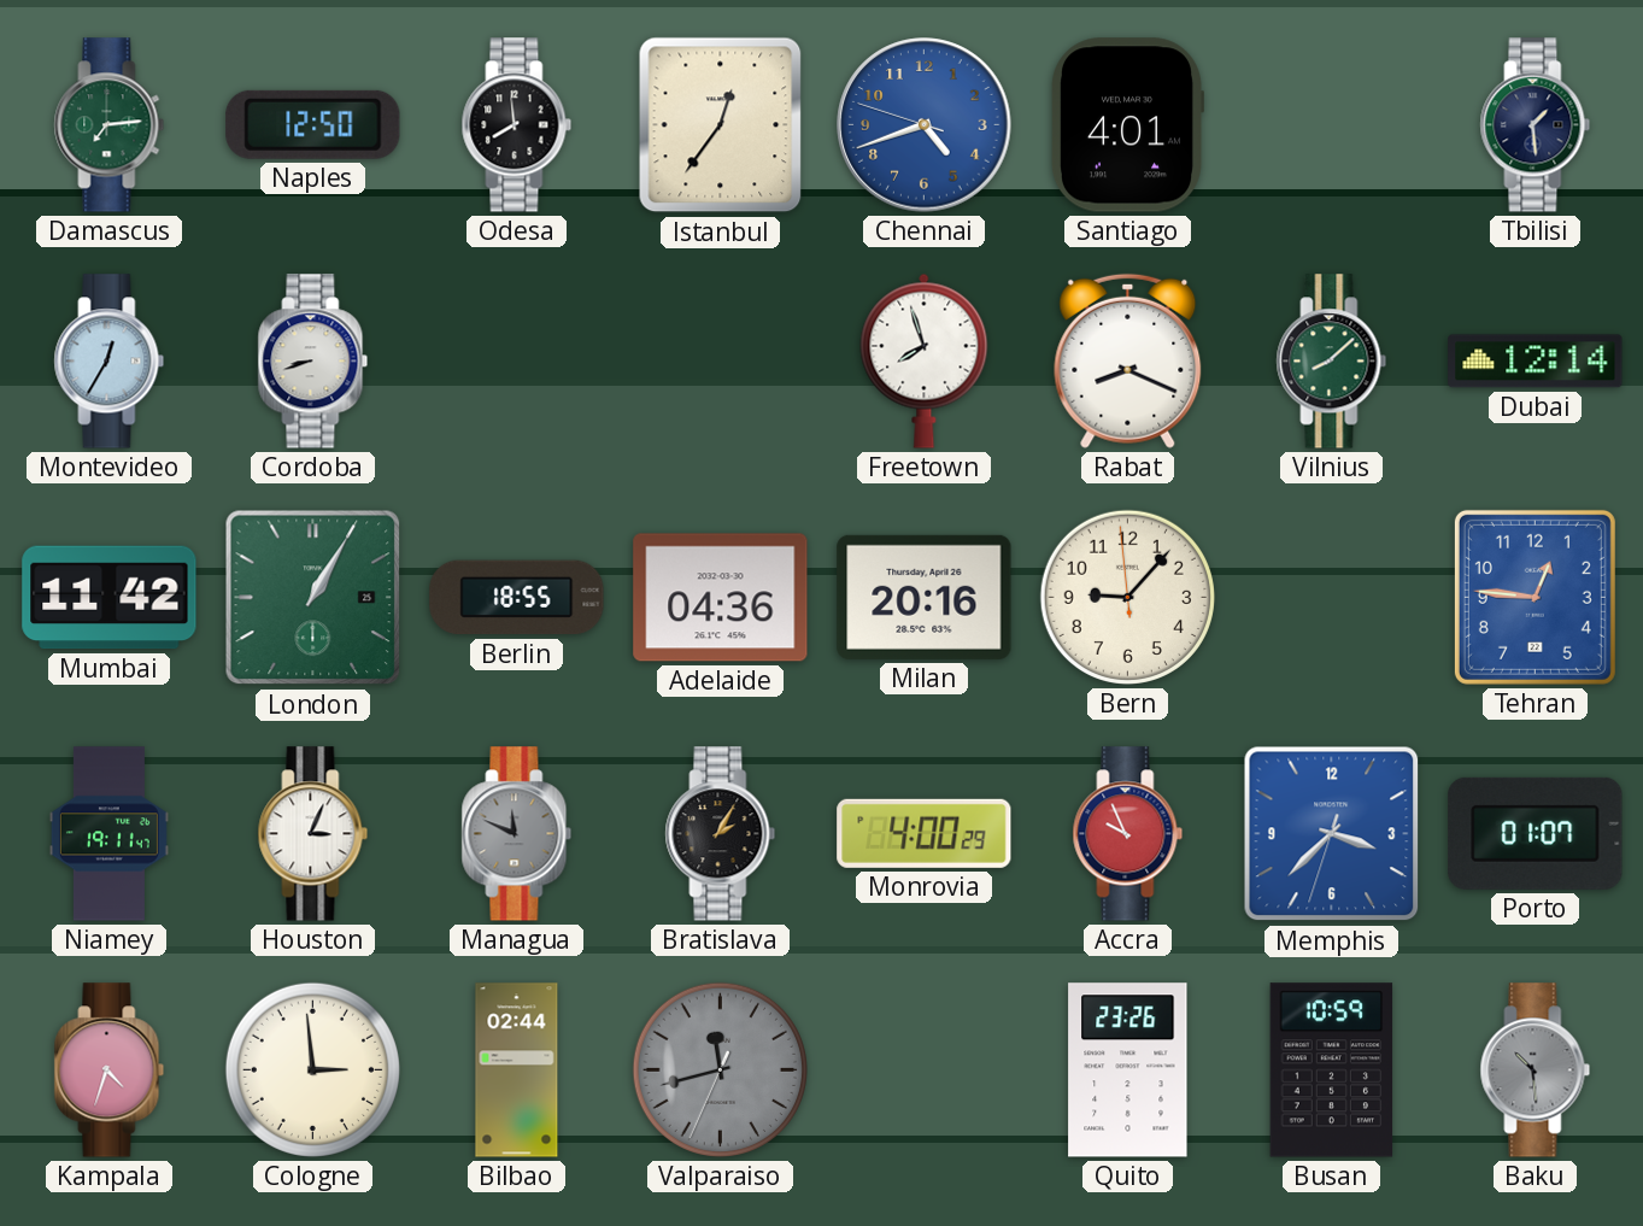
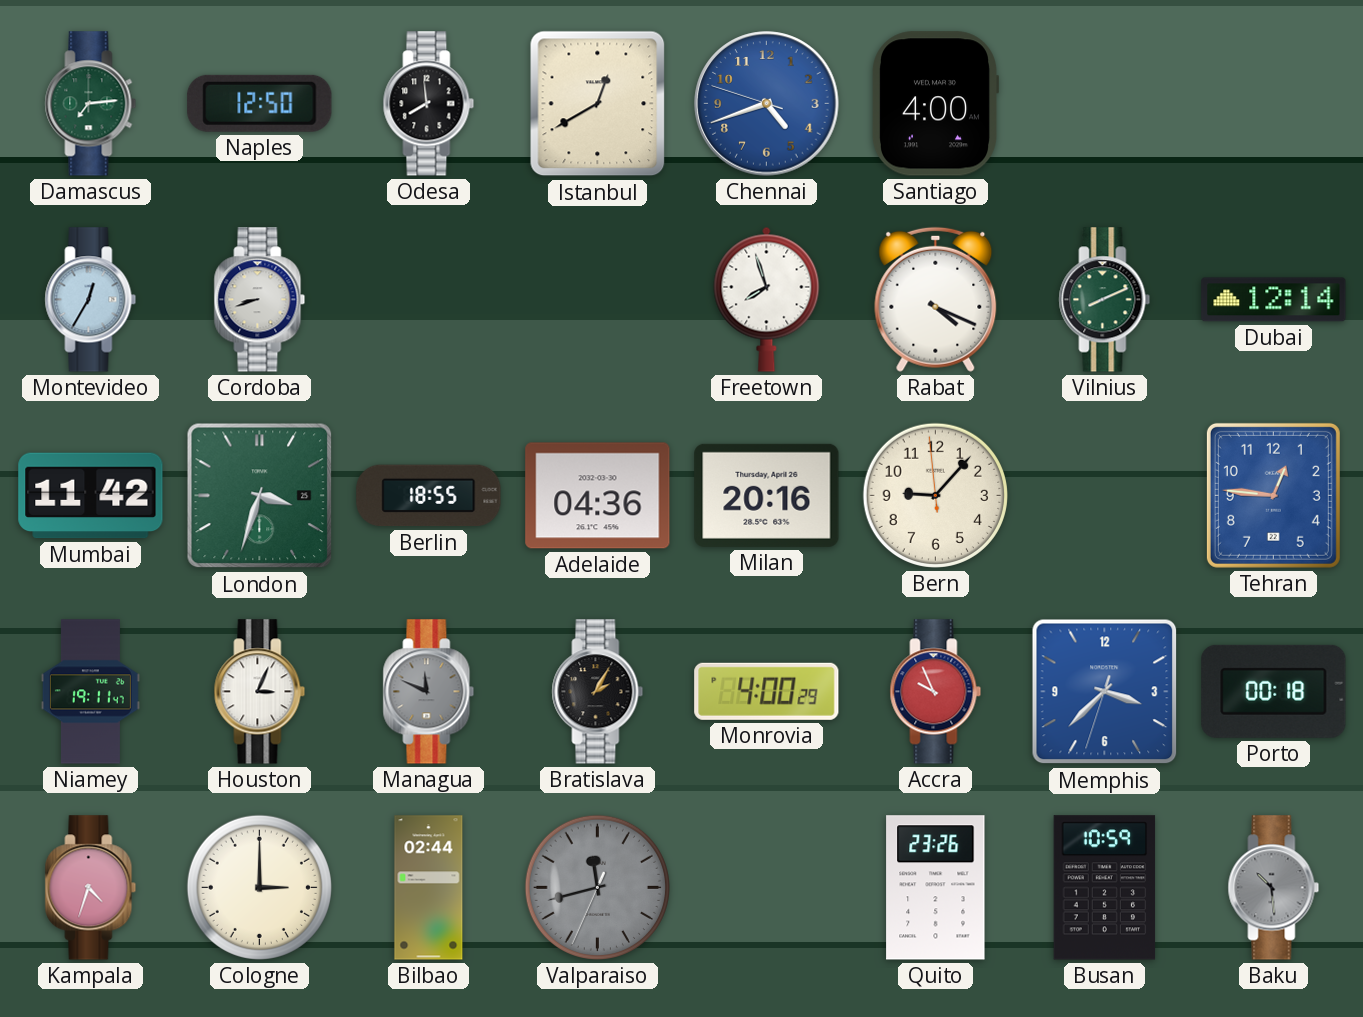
Istanbul: 12:36 -> 12:40
Santiago: 4:01 -> 4:00
Tbilisi: 1:29 -> none
Rabat: 8:19 -> 4:19
Vilnius: 8:08 -> 8:11
London: 1:05 -> 3:33
Porto: 01:07 -> 00:18
Cologne: 2:59 -> 3:00
